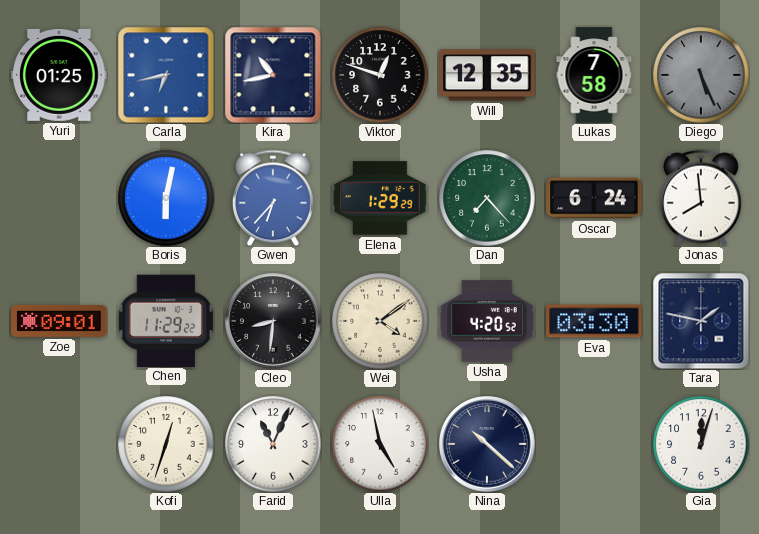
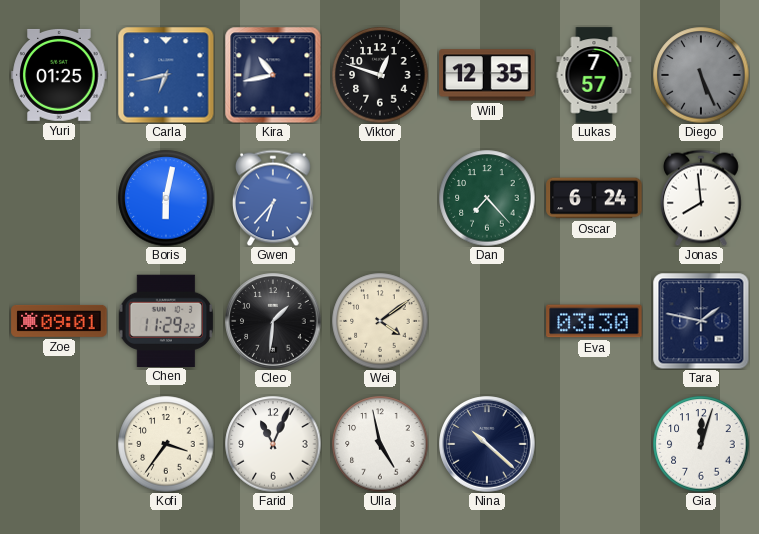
Lukas: 7:58 -> 7:57
Elena: 1:29 -> none
Cleo: 8:31 -> 1:31
Usha: 4:20 -> none
Kofi: 12:33 -> 3:36
